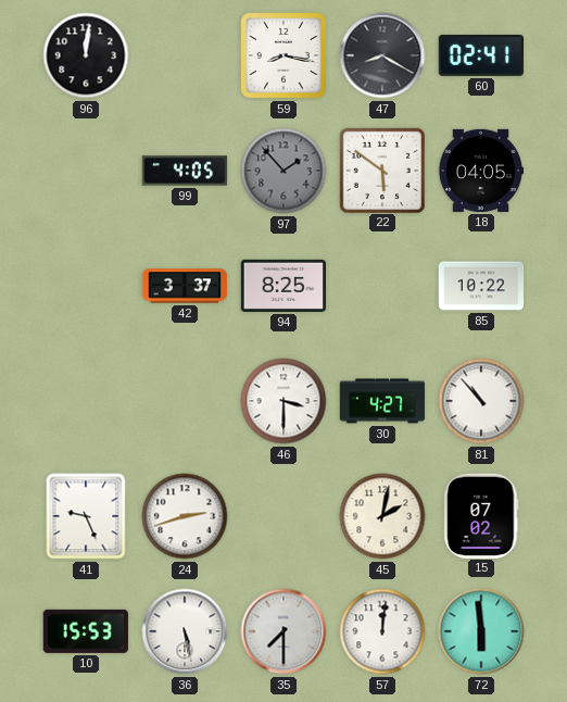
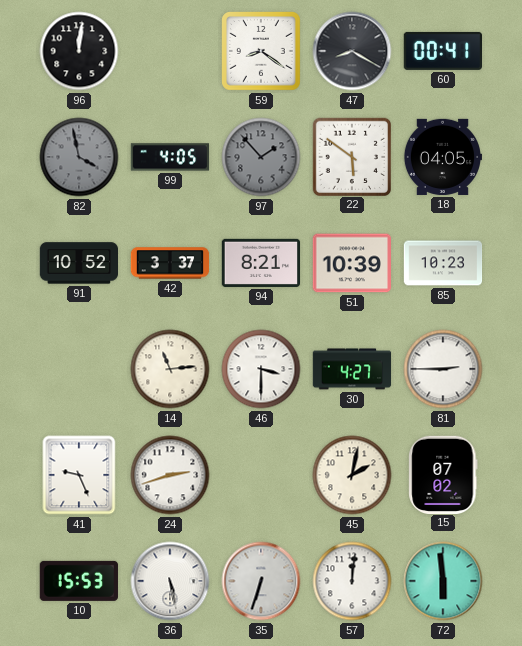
59: 8:17 -> 8:21
60: 02:41 -> 00:41
82: none -> 3:58
91: none -> 10:52
94: 8:25 -> 8:21
51: none -> 10:39
85: 10:22 -> 10:23
14: none -> 11:14
81: 10:53 -> 2:45
35: 7:30 -> 6:33
